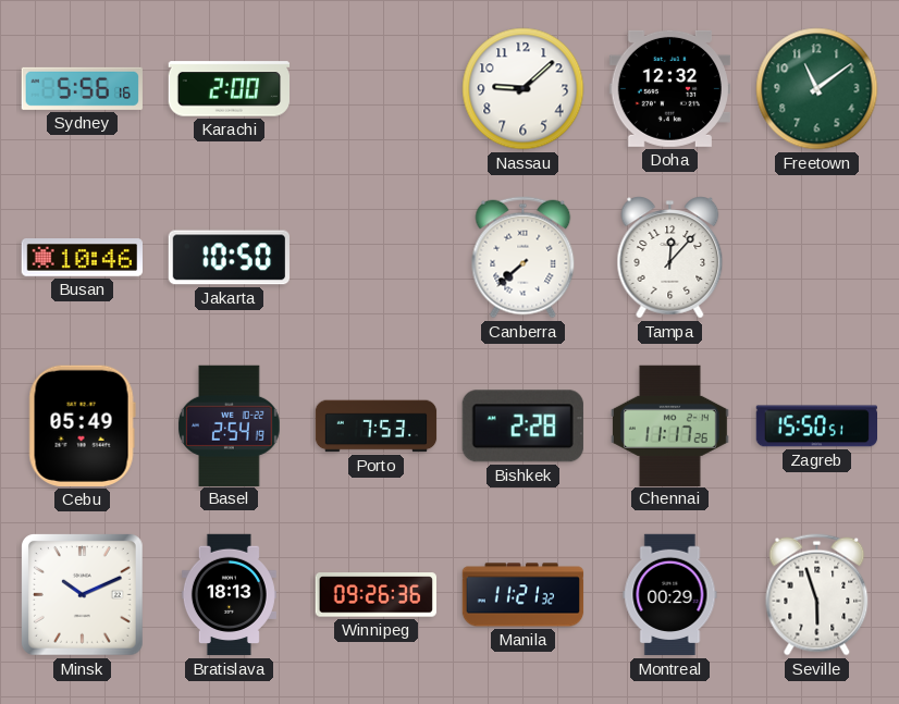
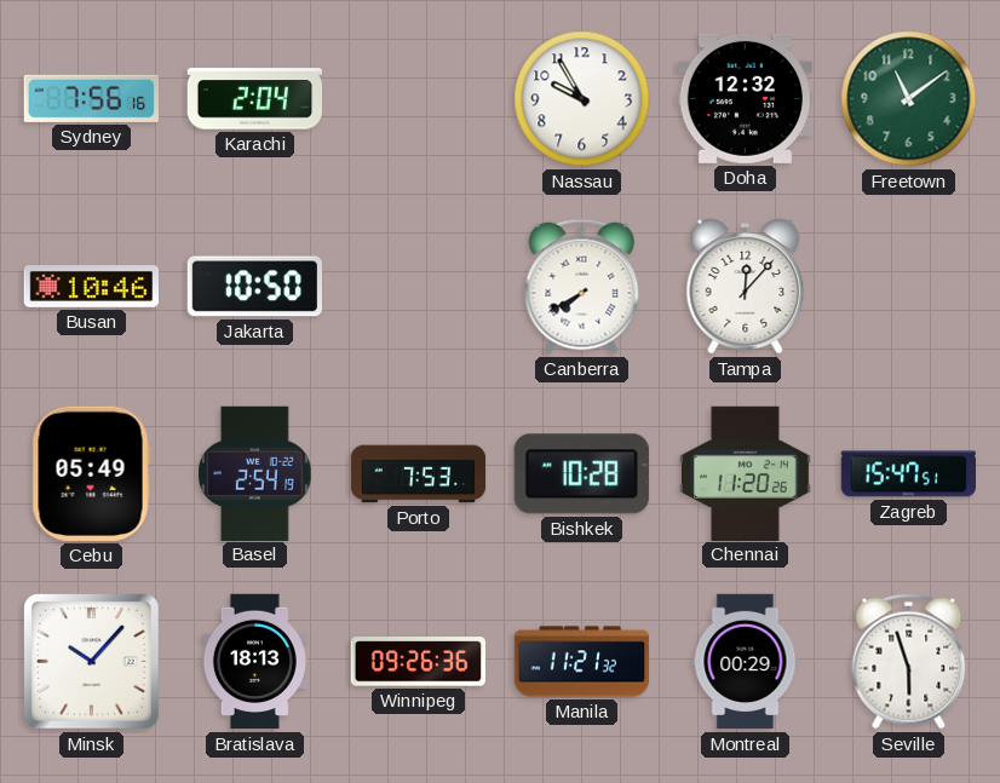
Sydney: 5:56 -> 7:56
Karachi: 2:00 -> 2:04
Nassau: 9:08 -> 9:55
Canberra: 7:38 -> 7:40
Bishkek: 2:28 -> 10:28
Chennai: 11:17 -> 11:20
Zagreb: 15:50 -> 15:47
Minsk: 10:11 -> 10:07
